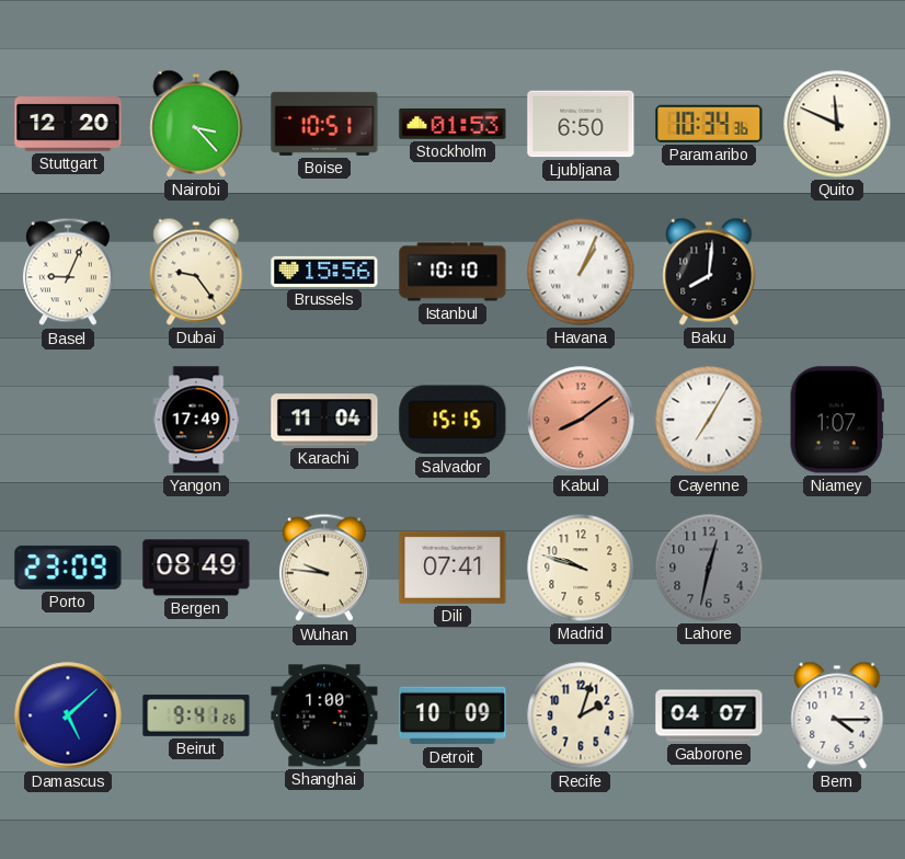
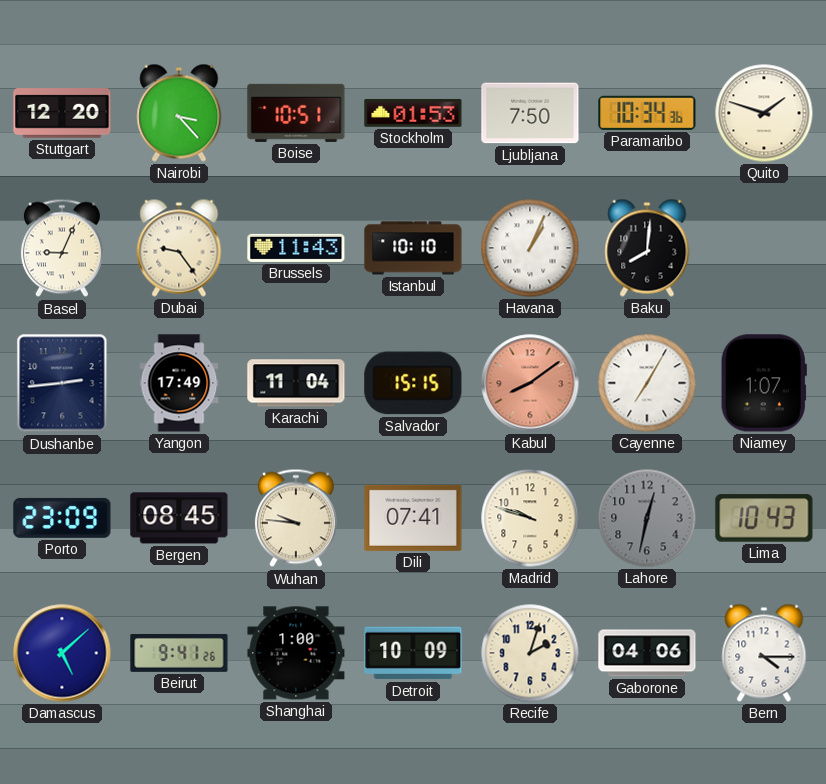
Ljubljana: 6:50 -> 7:50
Quito: 11:49 -> 1:48
Brussels: 15:56 -> 11:43
Dushanbe: none -> 2:44
Bergen: 08:49 -> 08:45
Lima: none -> 10:43
Gaborone: 04:07 -> 04:06
